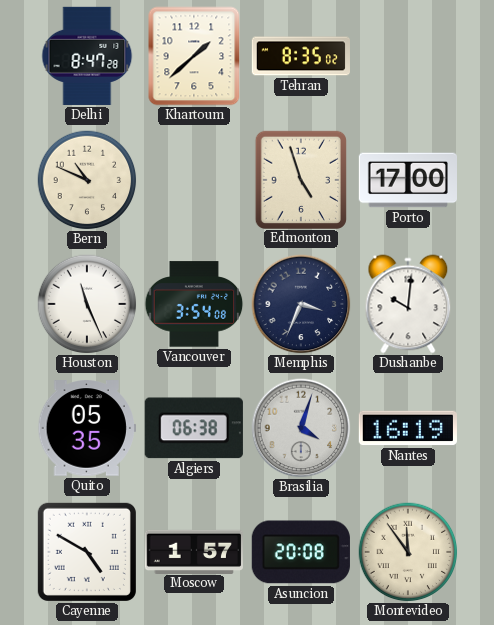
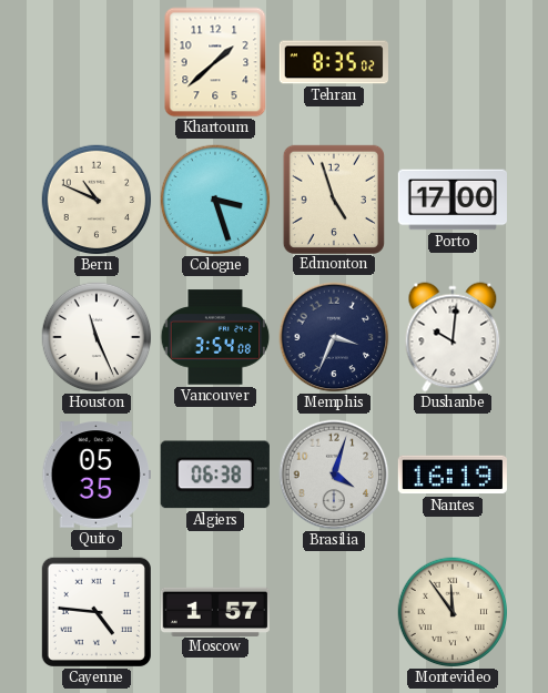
Delhi: 8:47 -> none
Cologne: none -> 3:27
Cayenne: 4:50 -> 4:46
Asuncion: 20:08 -> none
